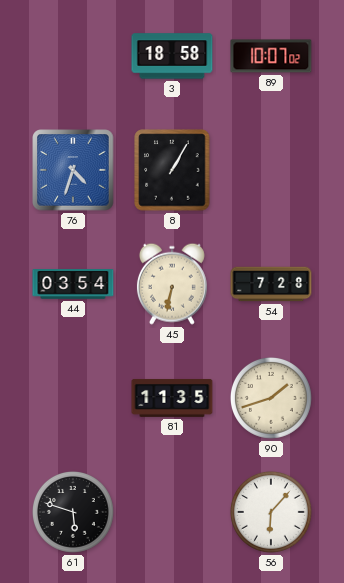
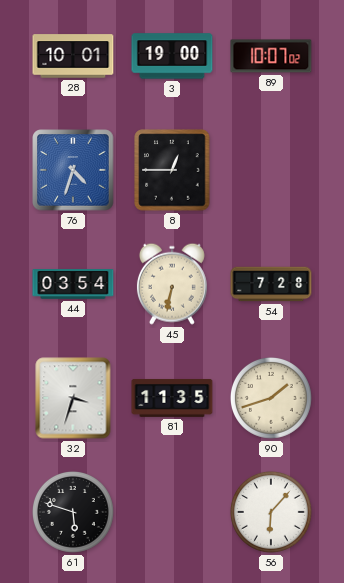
28: none -> 10:01
3: 18:58 -> 19:00
8: 1:05 -> 12:45
32: none -> 3:33
